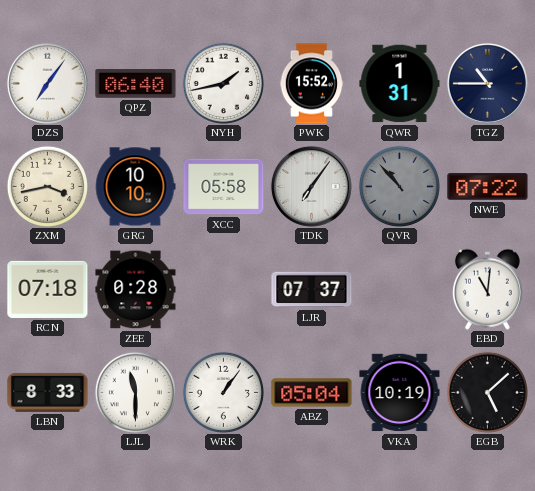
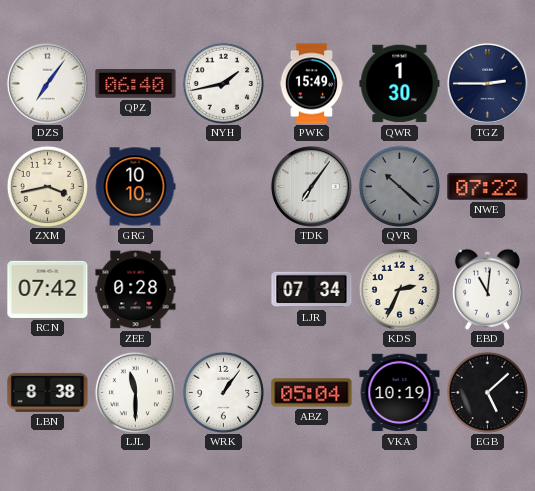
PWK: 15:52 -> 15:49
QWR: 1:31 -> 1:30
TGZ: 10:45 -> 2:45
XCC: 05:58 -> none
QVR: 10:53 -> 10:22
RCN: 07:18 -> 07:42
LJR: 07:37 -> 07:34
KDS: none -> 2:34
LBN: 8:33 -> 8:38
